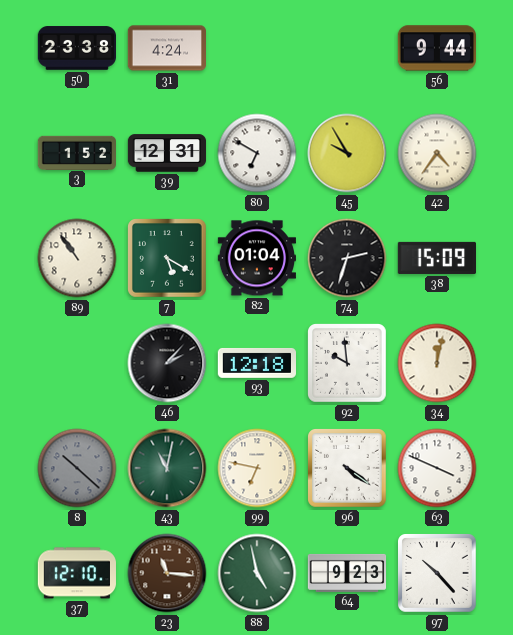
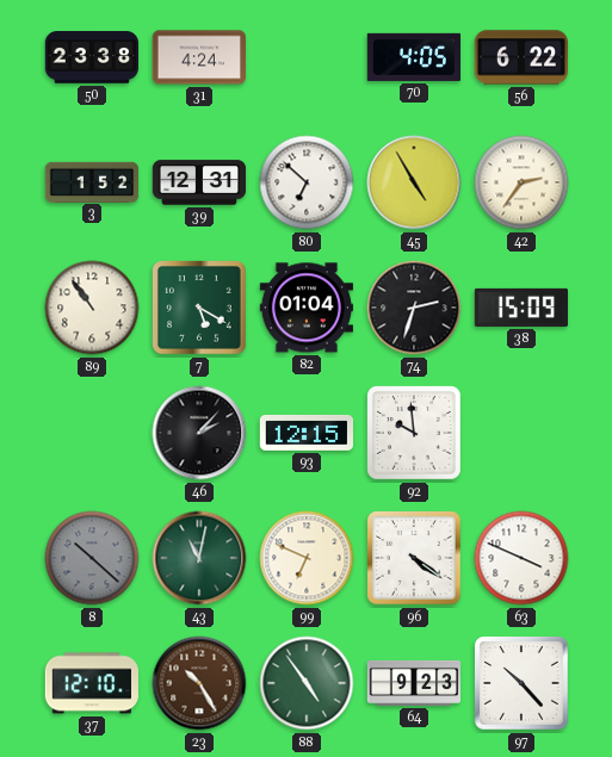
70: none -> 4:05
56: 9:44 -> 6:22
80: 6:50 -> 6:52
45: 9:55 -> 4:55
42: 4:36 -> 2:36
93: 12:18 -> 12:15
34: 12:02 -> none
99: 6:47 -> 6:49
23: 11:16 -> 10:25
88: 4:58 -> 4:54
